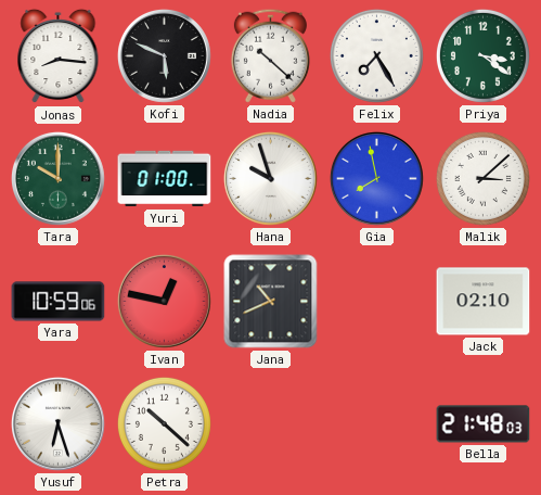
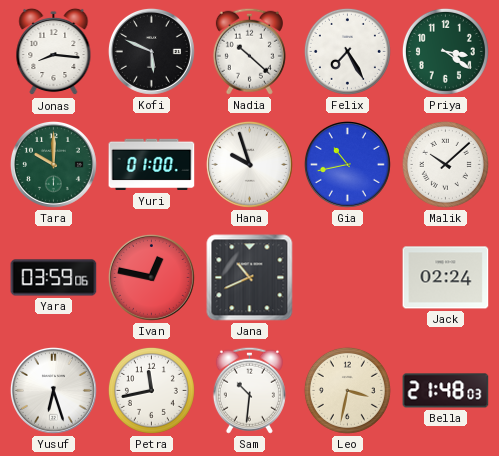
Gia: 7:58 -> 10:43
Malik: 3:08 -> 10:08
Yara: 10:59 -> 03:59
Jack: 02:10 -> 02:24
Petra: 10:22 -> 11:43
Sam: none -> 10:31
Leo: none -> 3:32
